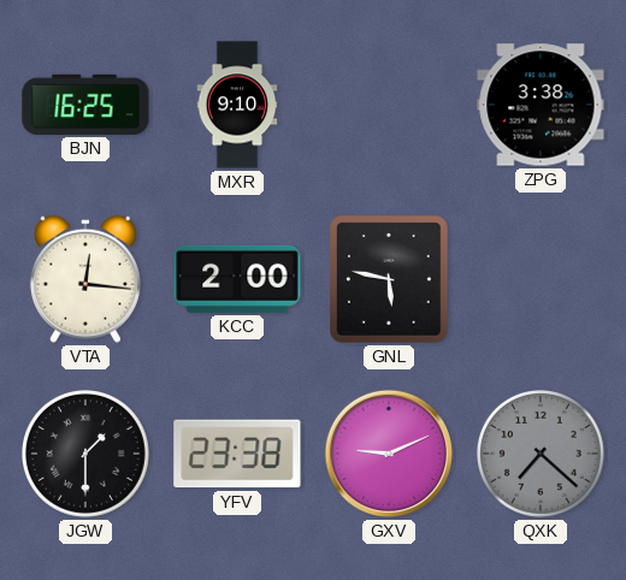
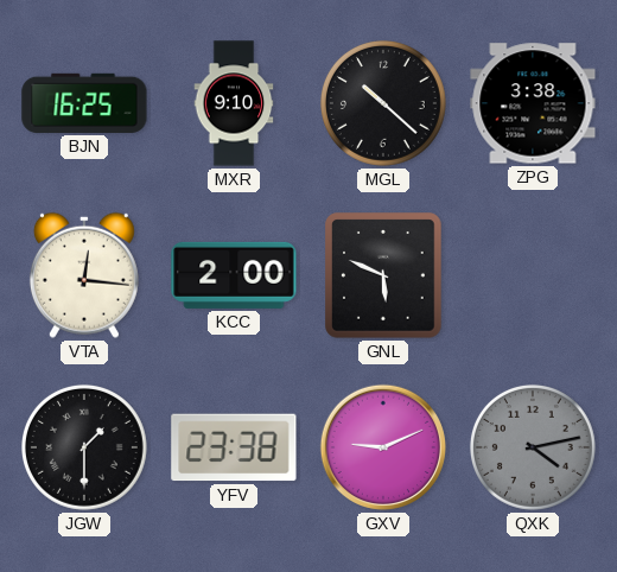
MGL: none -> 10:22
GNL: 5:47 -> 5:49
QXK: 7:22 -> 4:13
